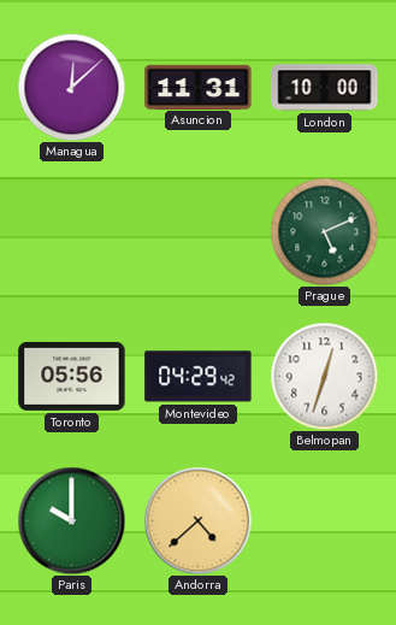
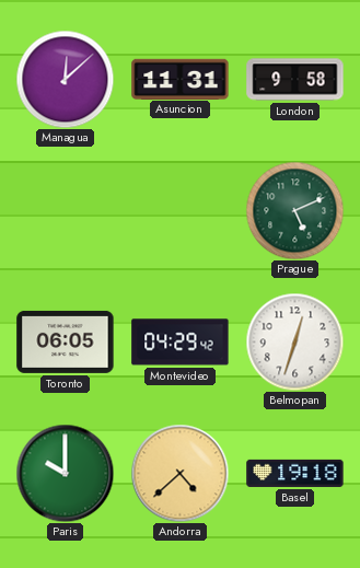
London: 10:00 -> 9:58
Toronto: 05:56 -> 06:05
Basel: none -> 19:18
